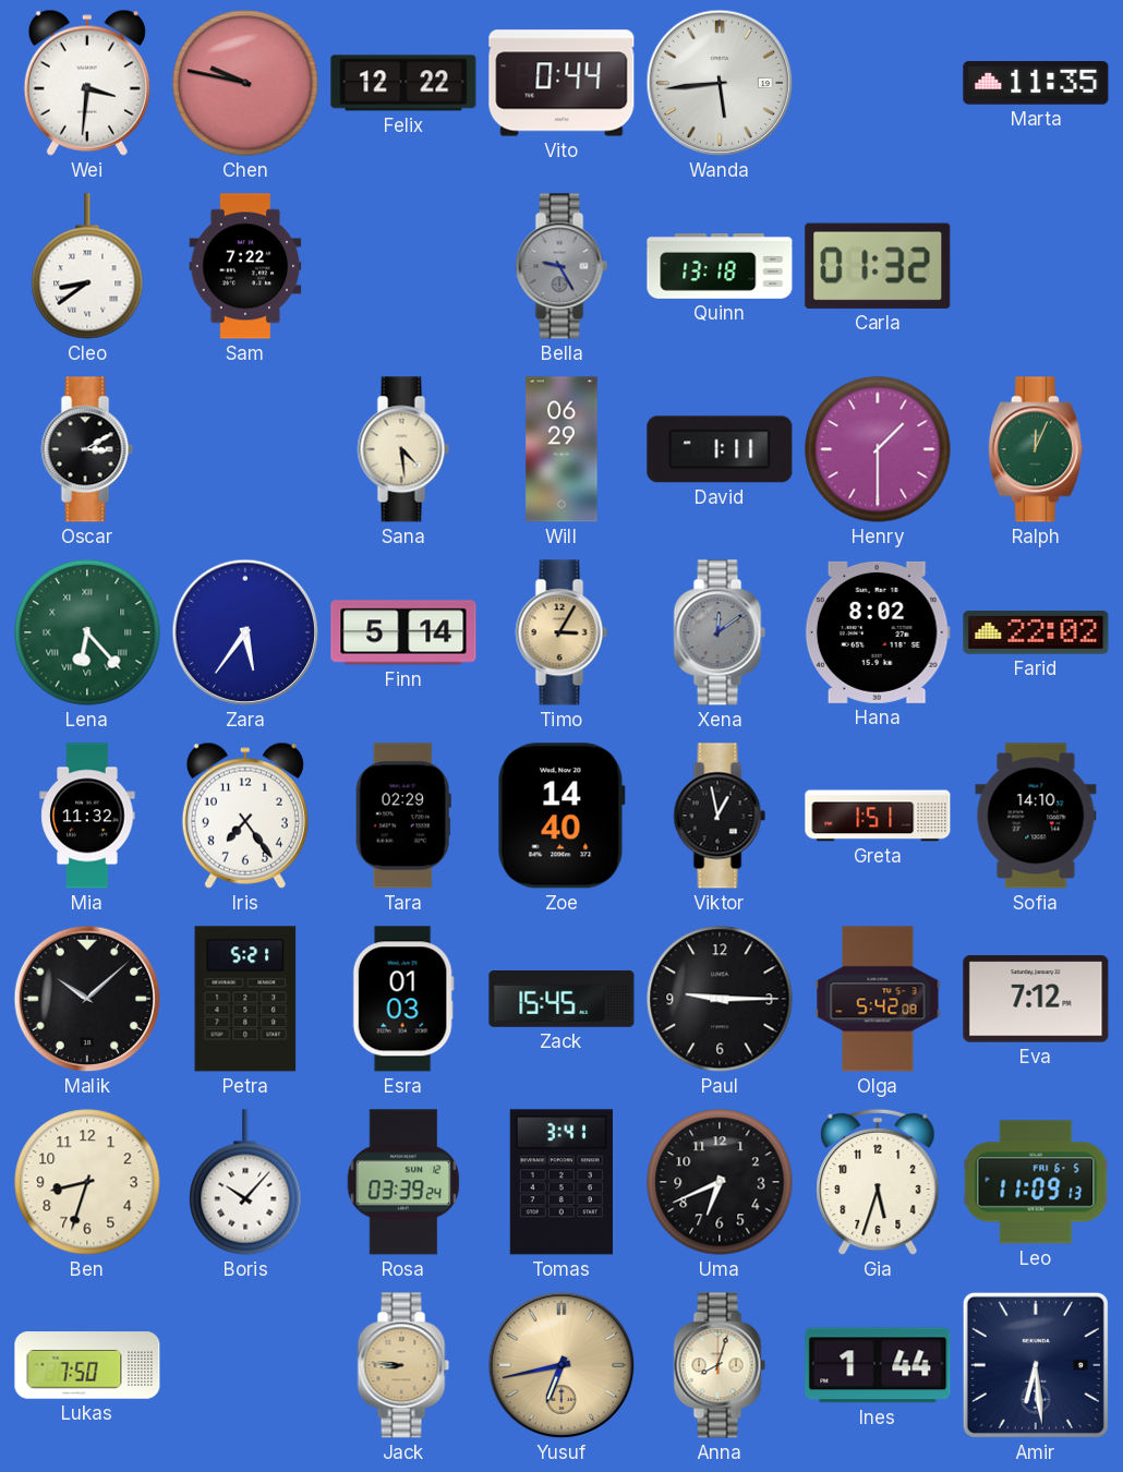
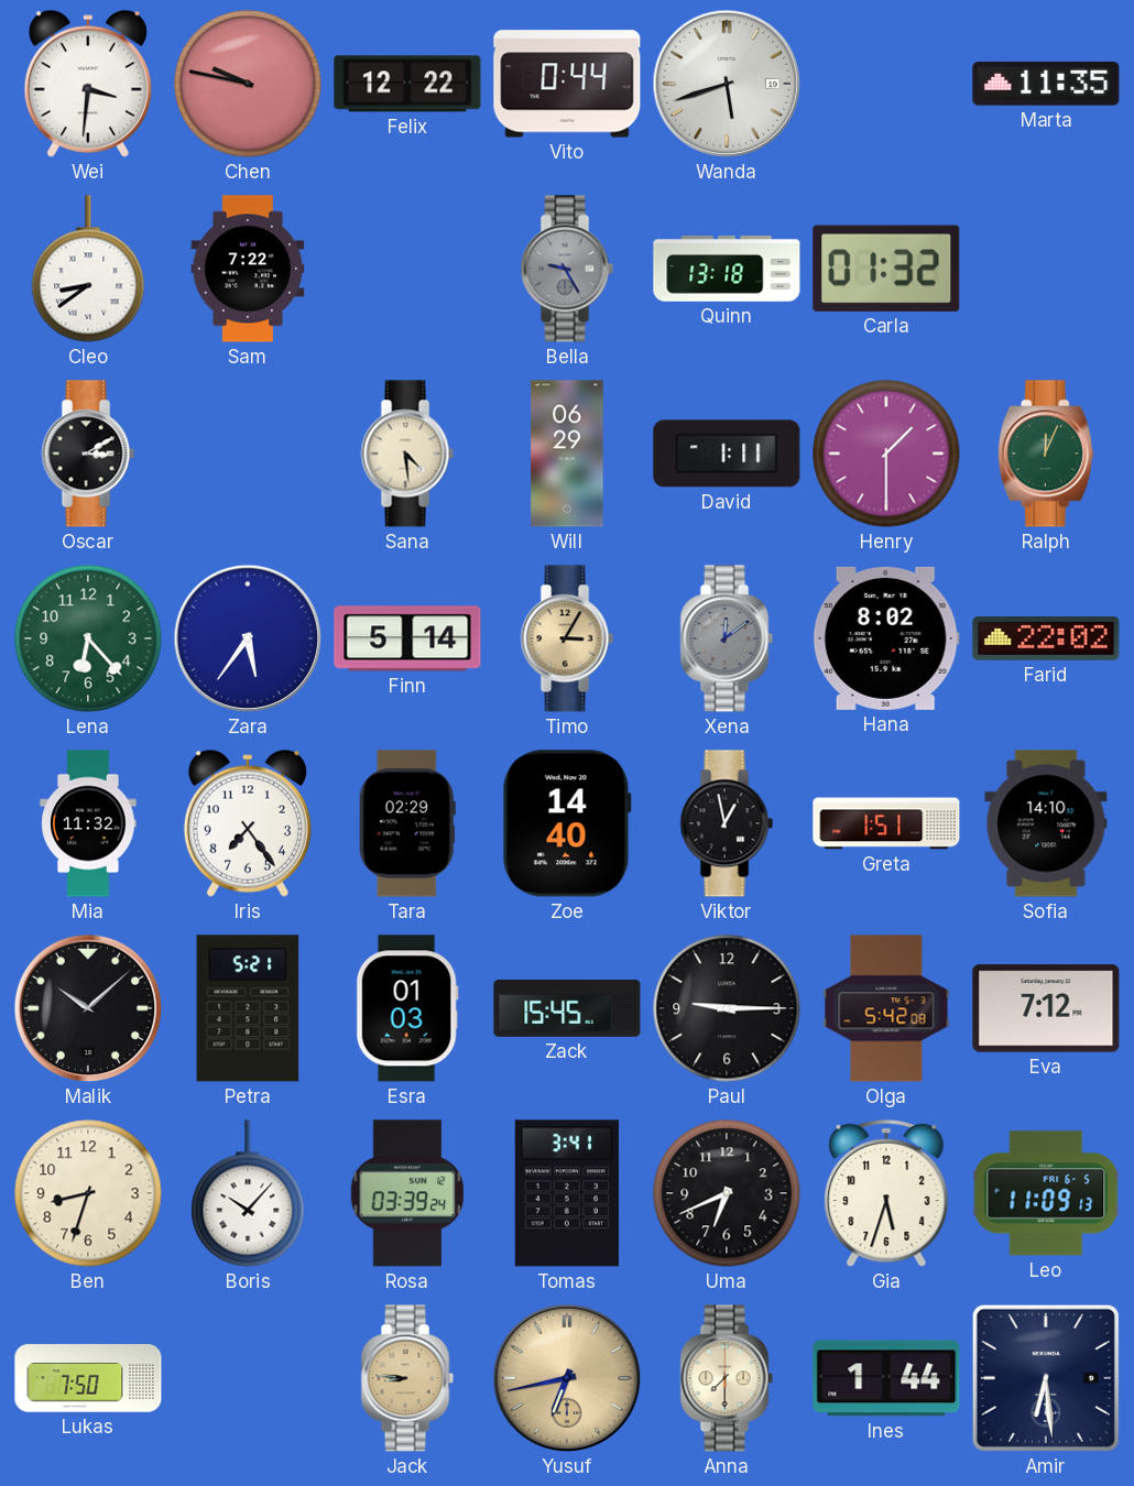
Wanda: 5:44 -> 5:42
Lena numerals: Roman -> Arabic
Anna: 8:03 -> 7:30
